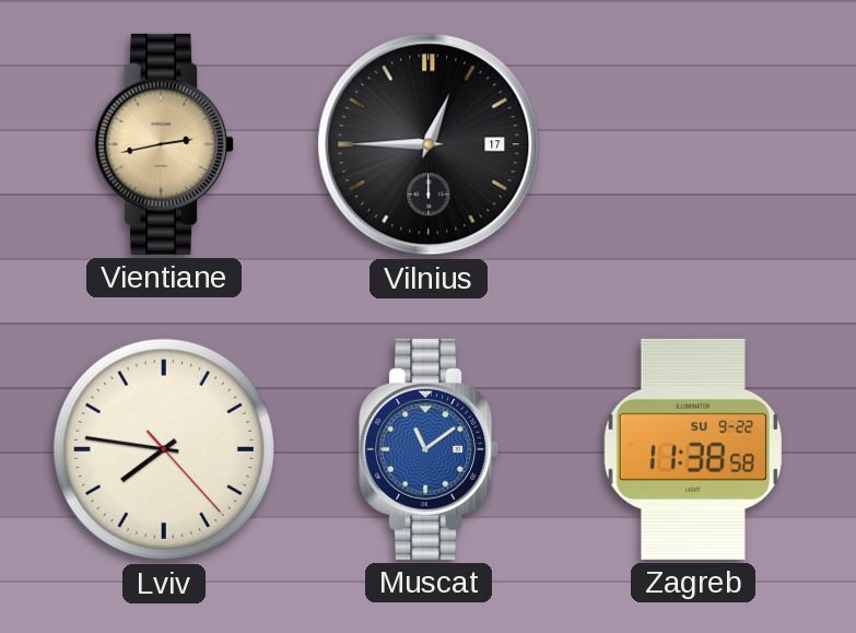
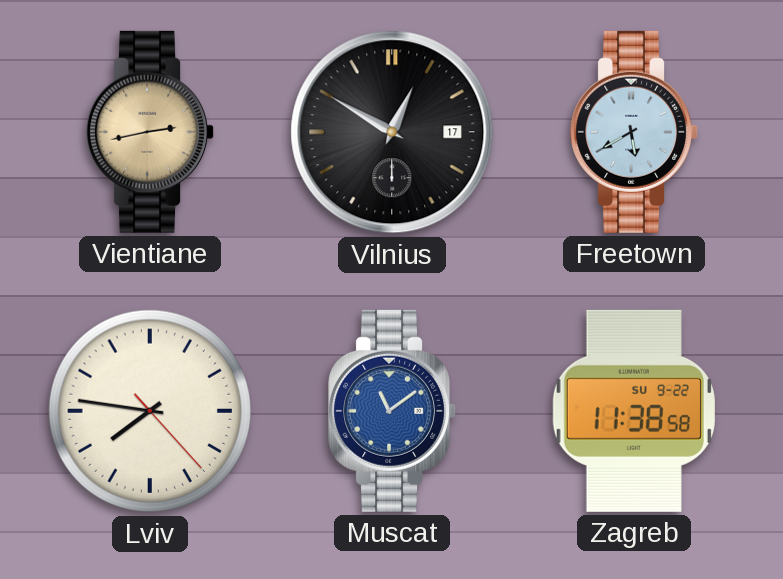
Vilnius: 12:45 -> 12:50
Freetown: none -> 5:40
